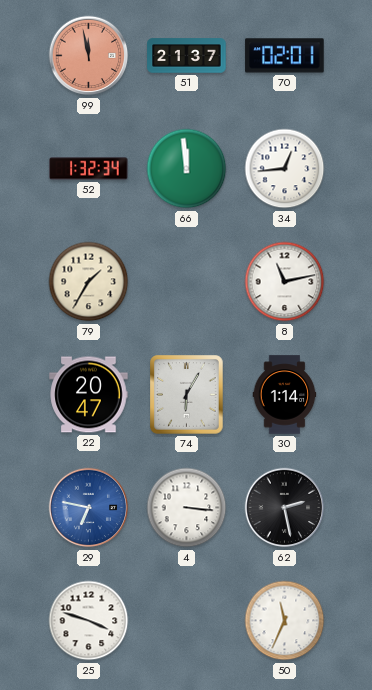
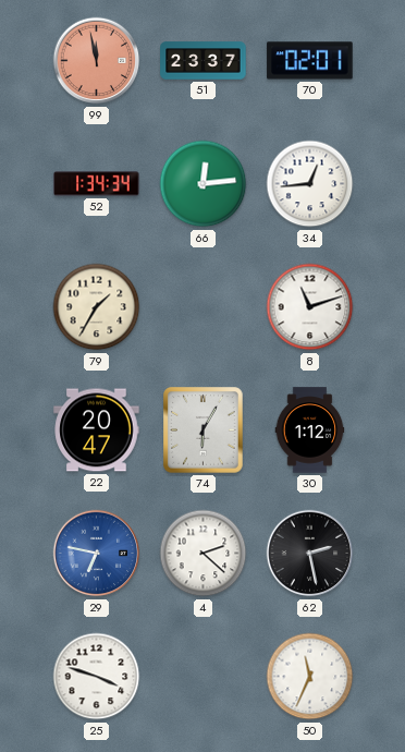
51: 21:37 -> 23:37
52: 1:32 -> 1:34
66: 11:59 -> 12:14
8: 11:13 -> 11:12
30: 1:14 -> 1:12
4: 3:16 -> 2:22
